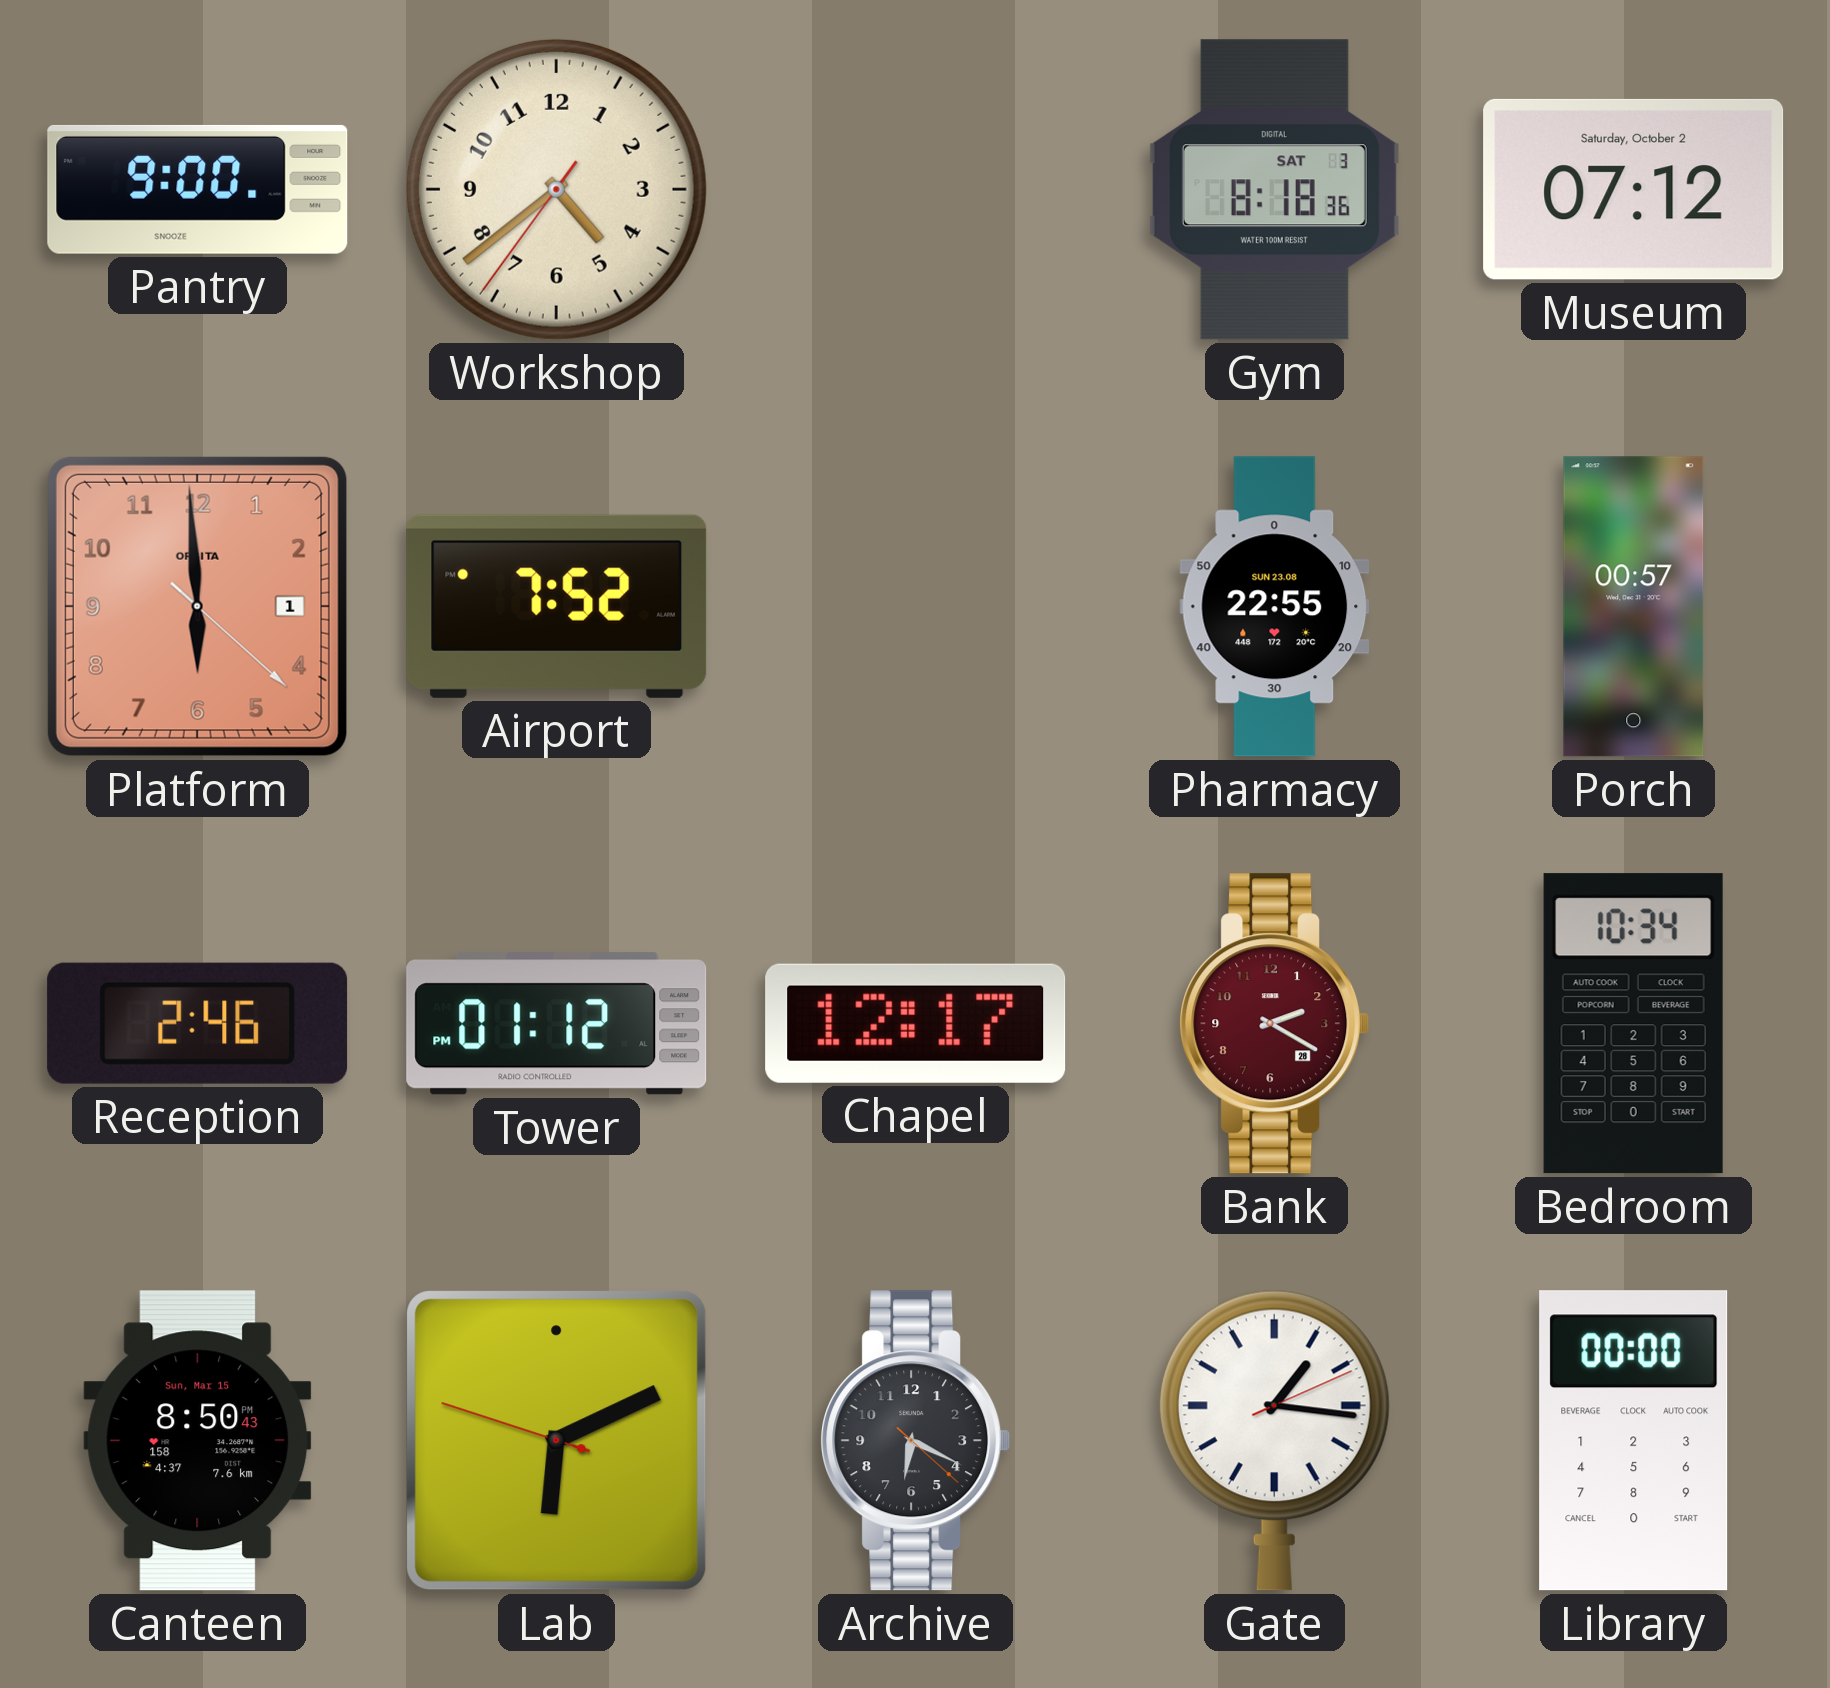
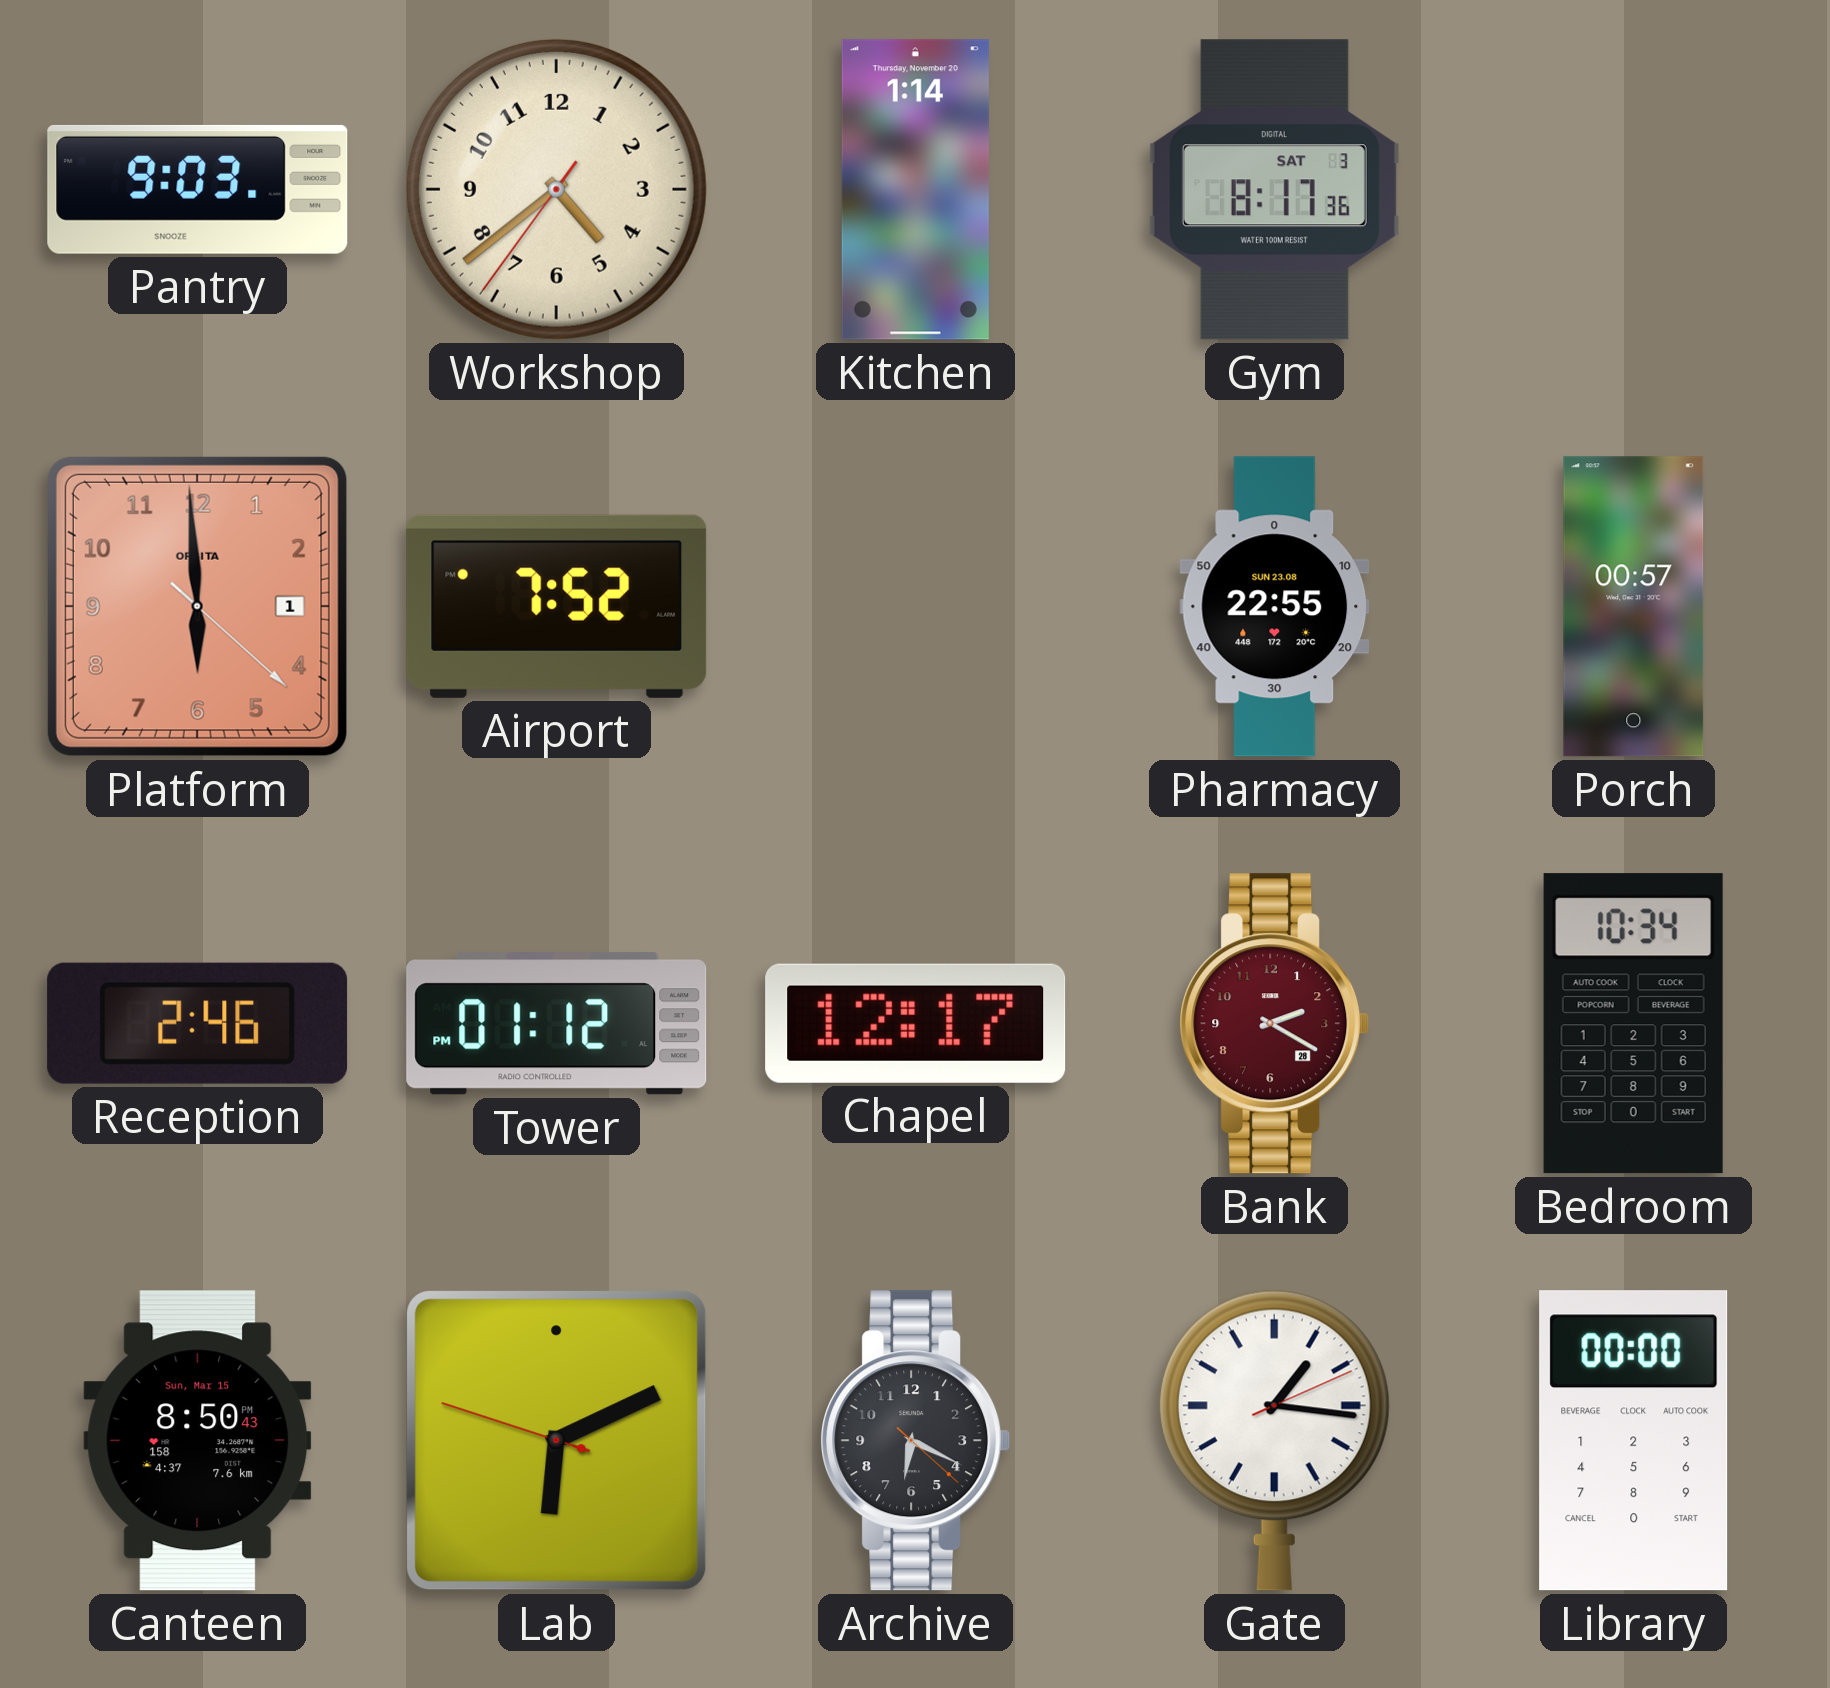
Pantry: 9:00 -> 9:03
Kitchen: none -> 1:14
Gym: 8:18 -> 8:17
Museum: 07:12 -> none
